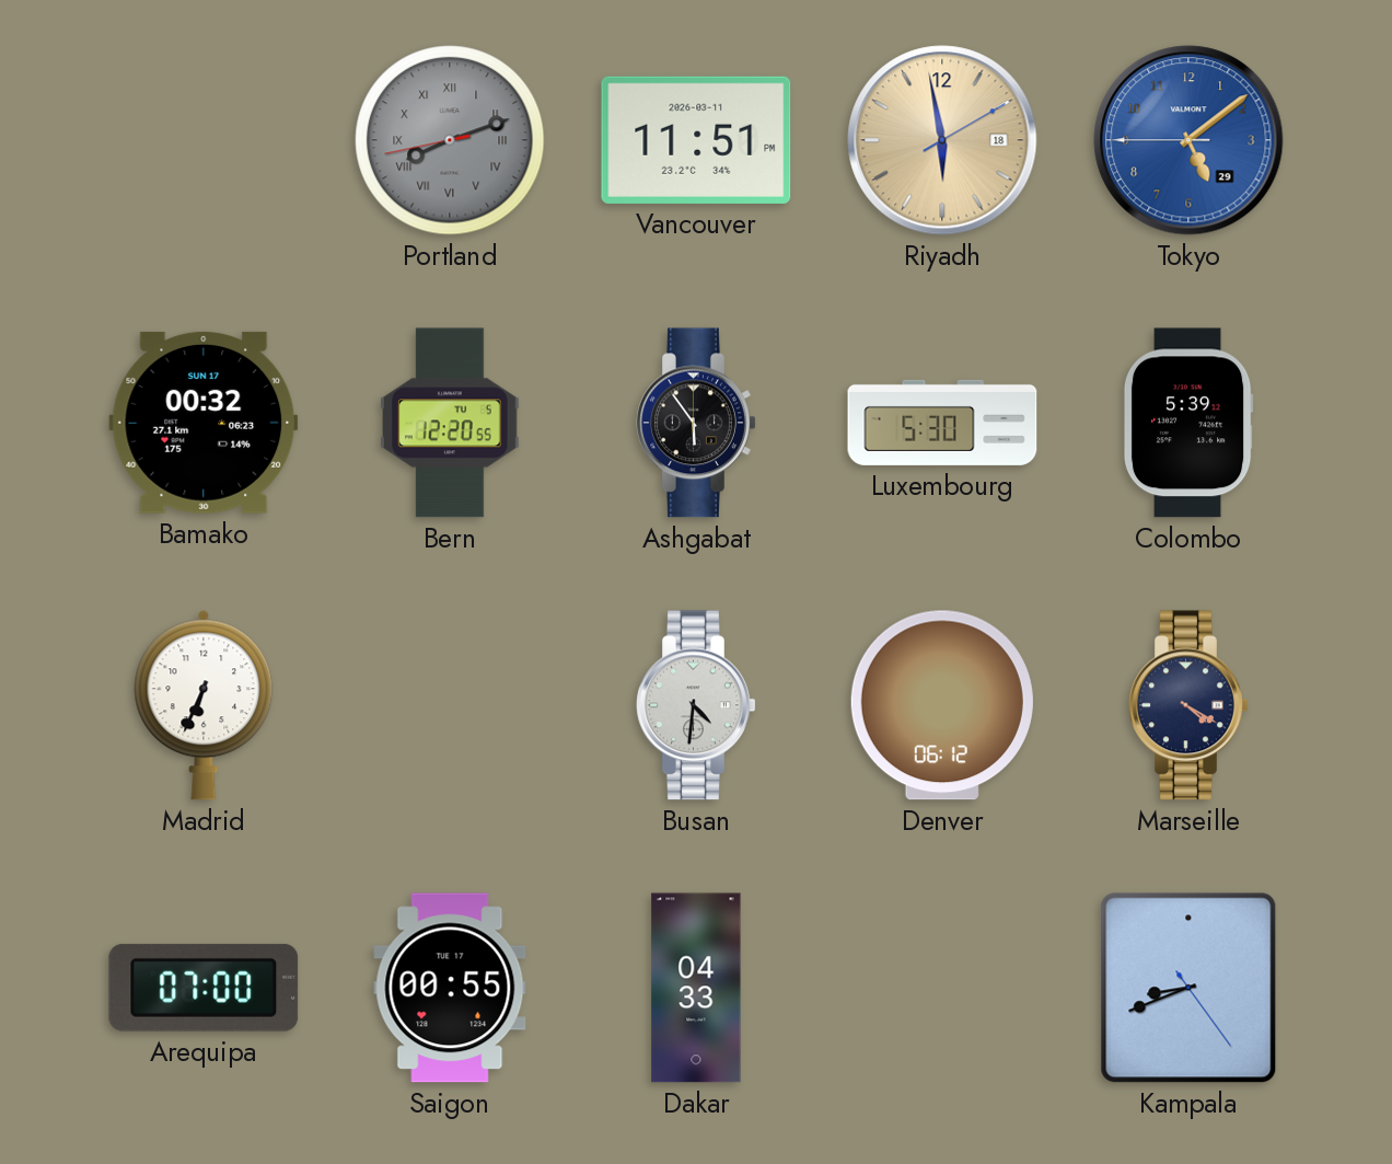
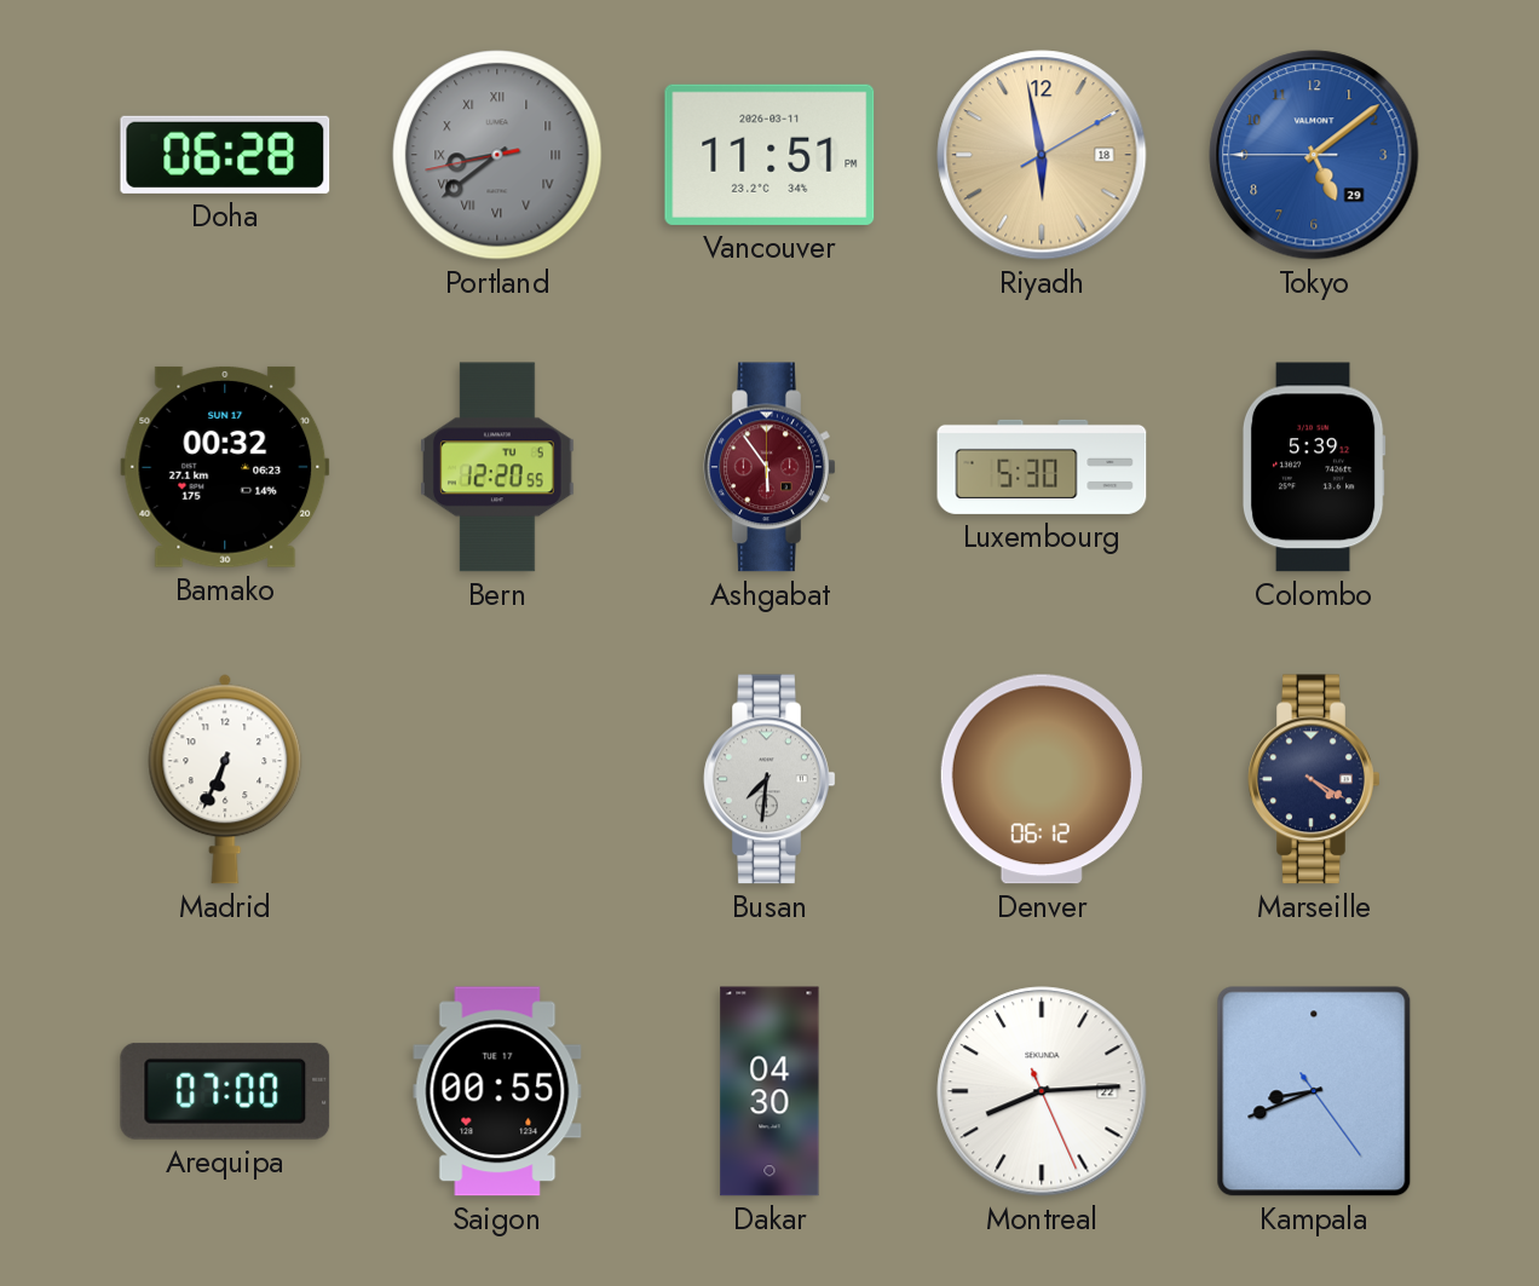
Doha: none -> 06:28
Portland: 8:11 -> 8:38
Ashgabat dial: black -> burgundy
Busan: 4:31 -> 7:31
Dakar: 04:33 -> 04:30
Montreal: none -> 8:14
